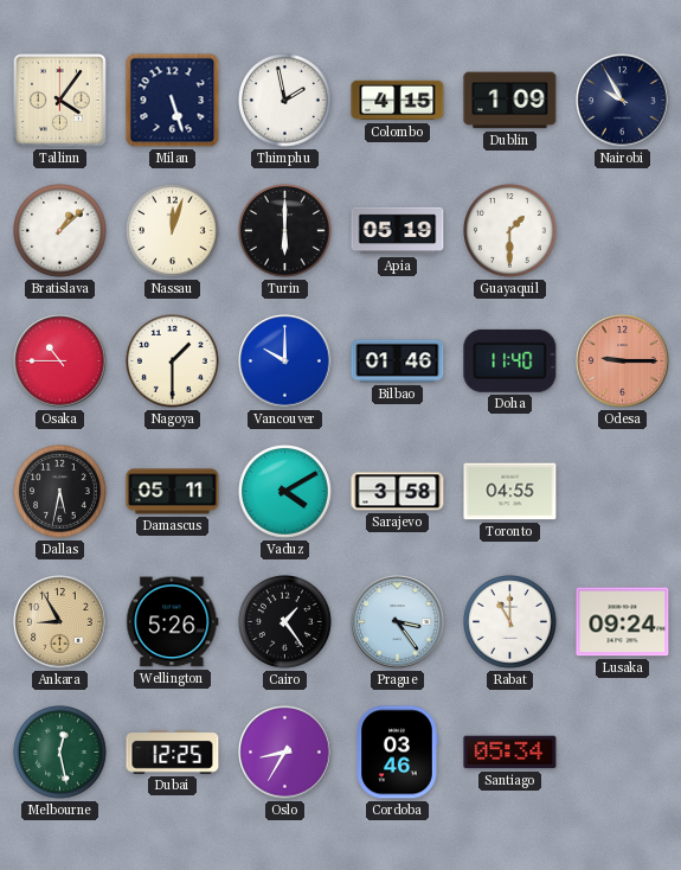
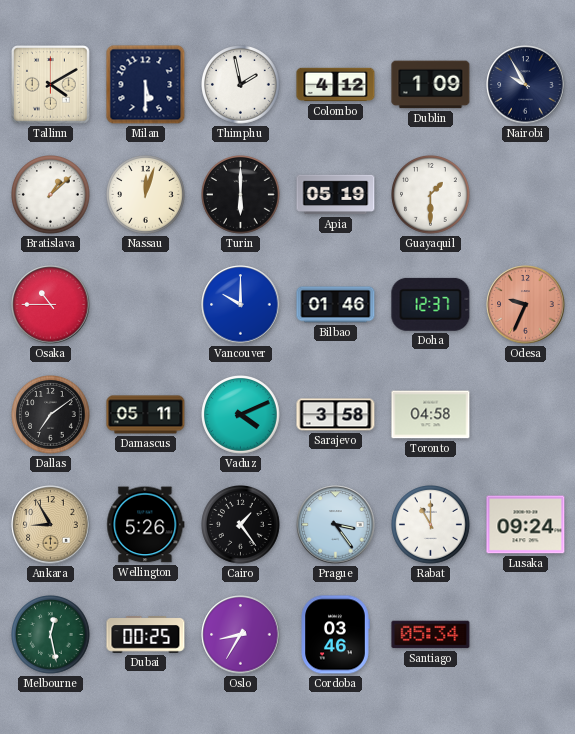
Tallinn: 4:06 -> 4:10
Milan: 5:27 -> 5:30
Colombo: 4:15 -> 4:12
Nagoya: 1:30 -> none
Doha: 11:40 -> 12:37
Odesa: 9:15 -> 9:34
Dallas: 5:32 -> 7:09
Vaduz: 4:10 -> 4:11
Toronto: 04:55 -> 04:58
Dubai: 12:25 -> 00:25
